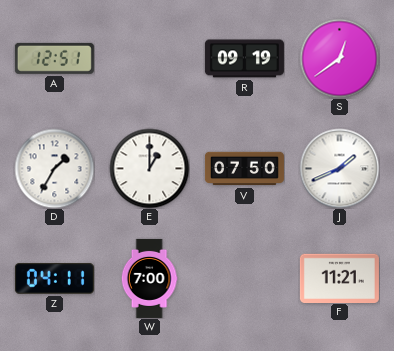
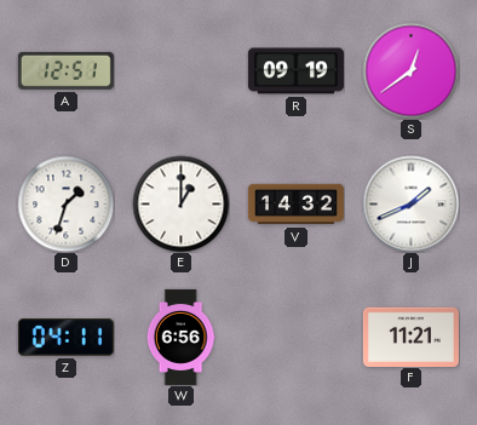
D: 1:35 -> 1:33
V: 07:50 -> 14:32
W: 7:00 -> 6:56
